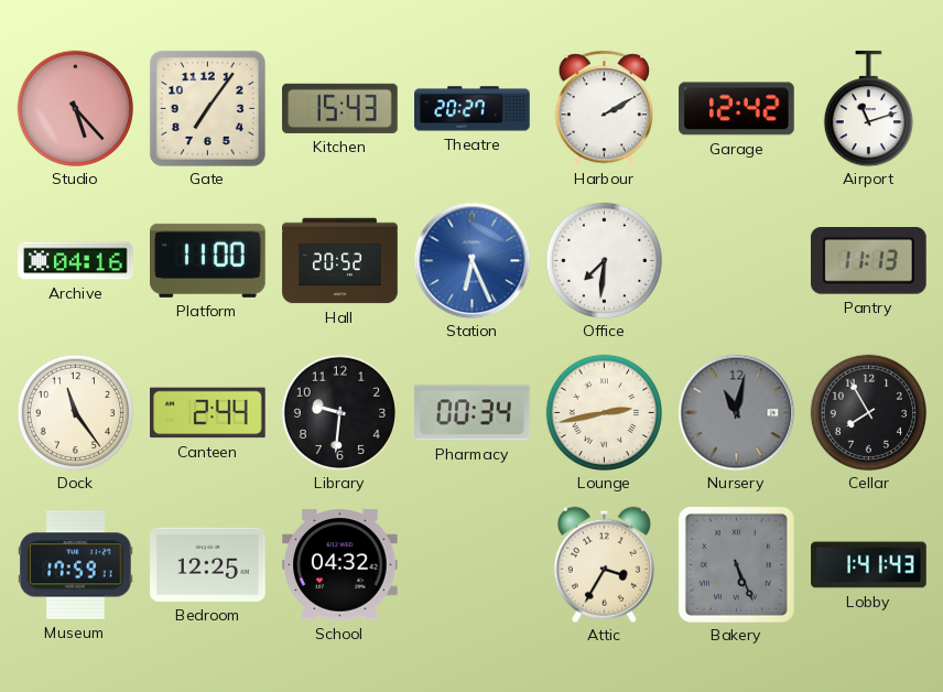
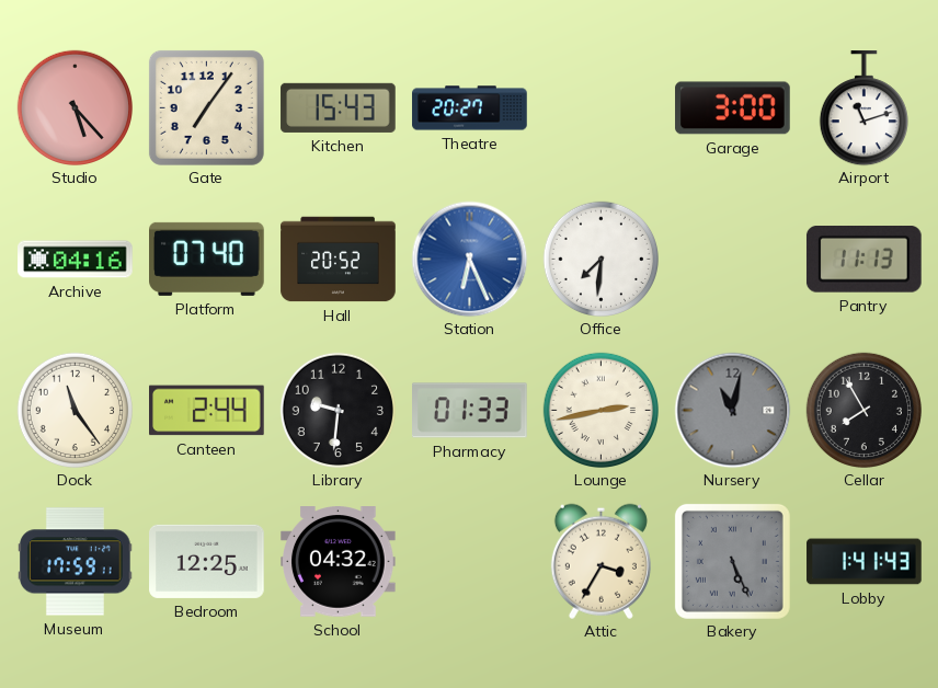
Harbour: 2:10 -> none
Garage: 12:42 -> 3:00
Platform: 11:00 -> 07:40
Pharmacy: 00:34 -> 01:33
